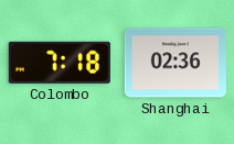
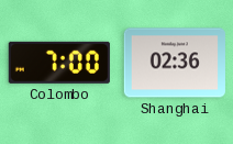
Colombo: 7:18 -> 7:00
